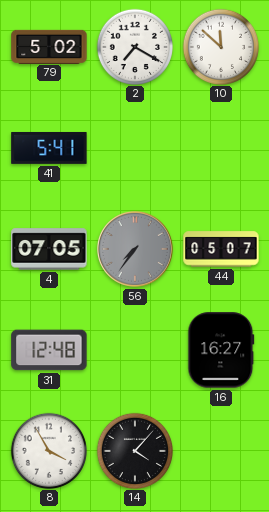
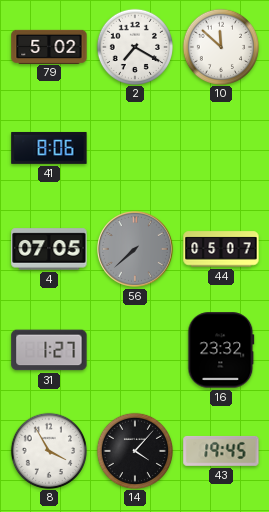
41: 5:41 -> 8:06
56: 7:36 -> 7:38
31: 12:48 -> 1:27
16: 16:27 -> 23:32
43: none -> 19:45
